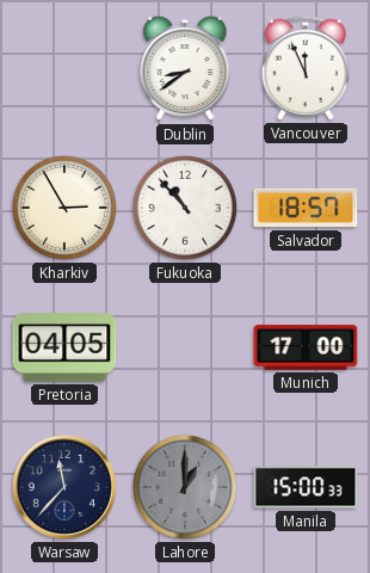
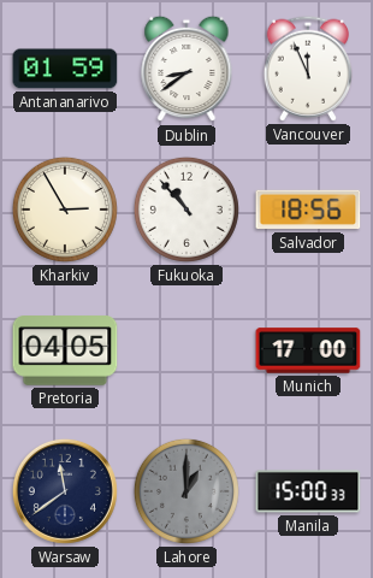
Antananarivo: none -> 01:59
Salvador: 18:57 -> 18:56
Warsaw: 11:37 -> 11:39
